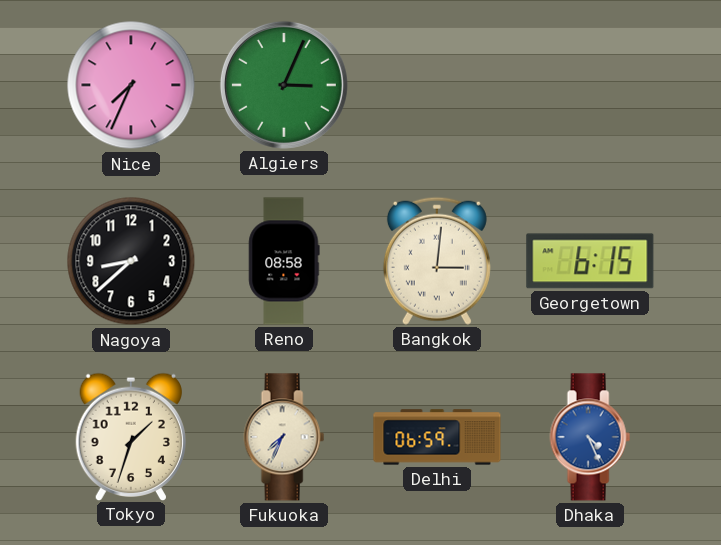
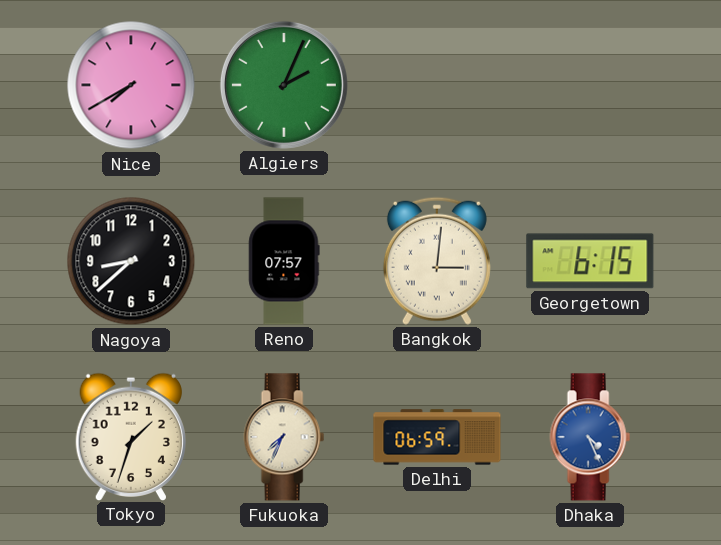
Nice: 7:34 -> 7:40
Algiers: 3:04 -> 2:04
Reno: 08:58 -> 07:57
